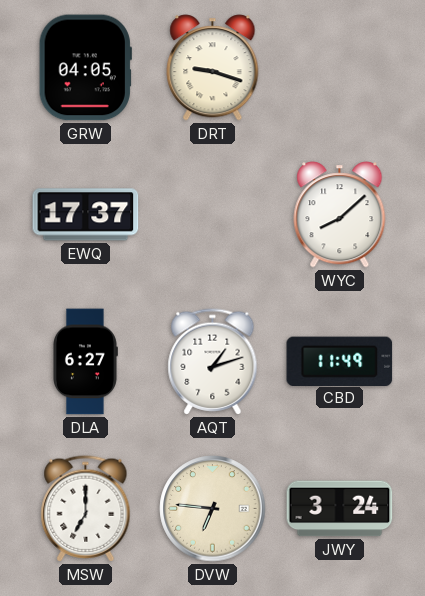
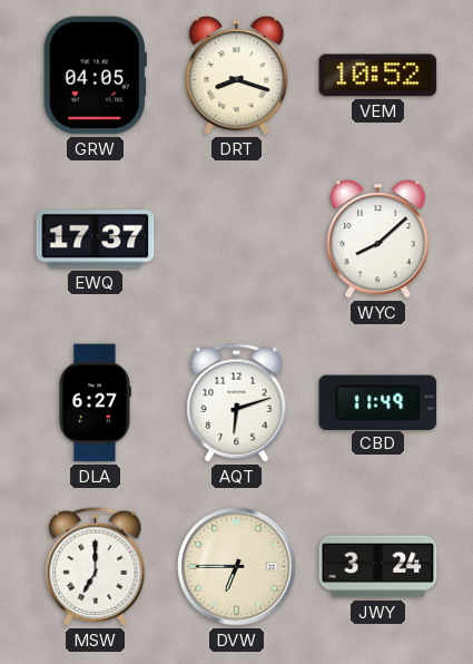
DRT: 9:18 -> 8:18
VEM: none -> 10:52
AQT: 1:12 -> 6:12
DVW: 6:46 -> 6:45
